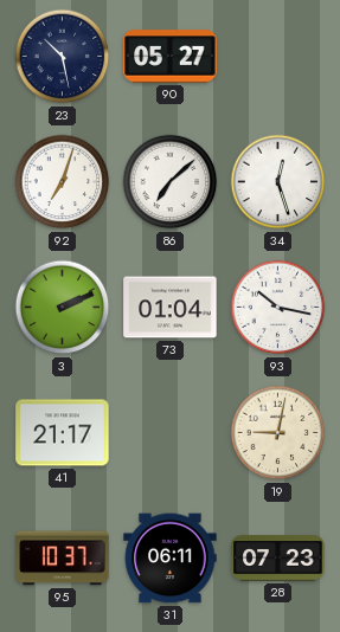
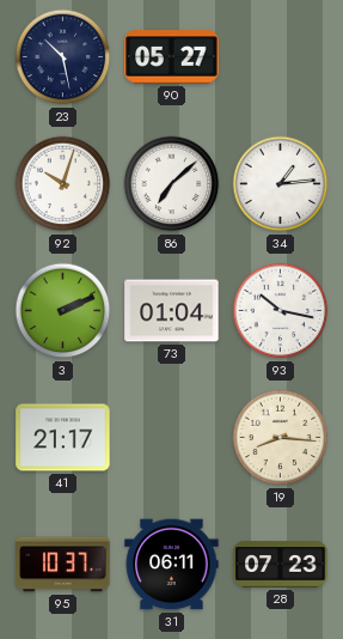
92: 7:03 -> 10:03
34: 12:27 -> 1:14
19: 9:02 -> 8:16
